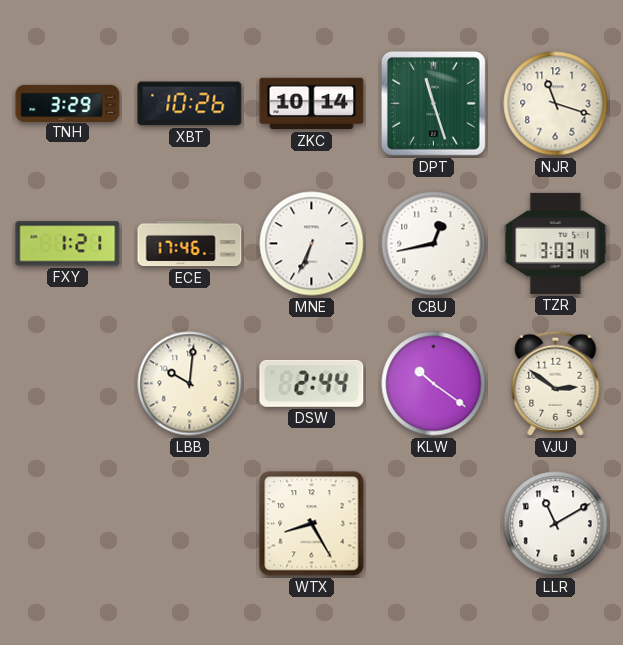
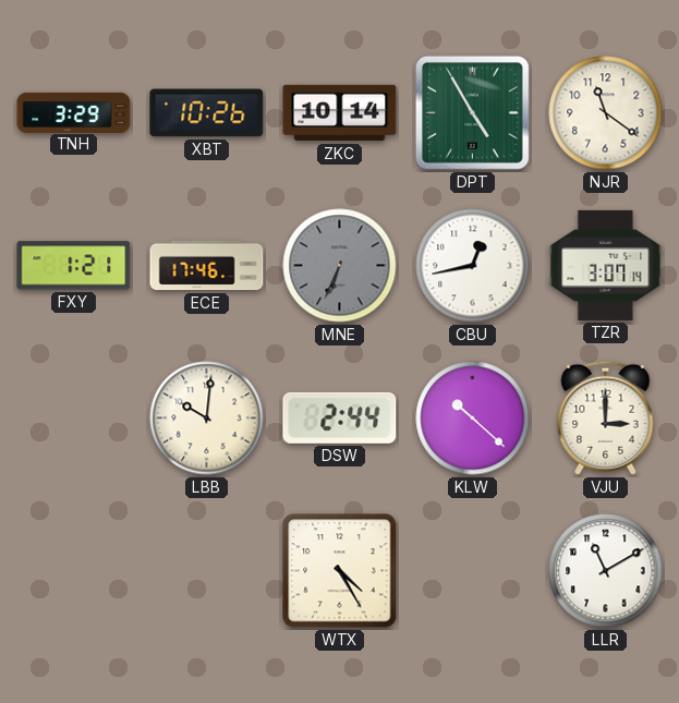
DPT: 11:27 -> 4:55
NJR: 11:18 -> 11:21
MNE dial: white -> grey
TZR: 3:03 -> 3:07
KLW: 10:21 -> 10:22
VJU: 2:51 -> 3:00
WTX: 8:25 -> 4:25
